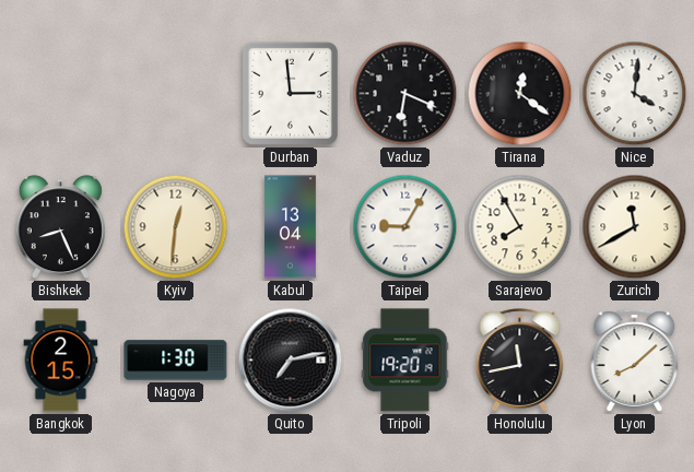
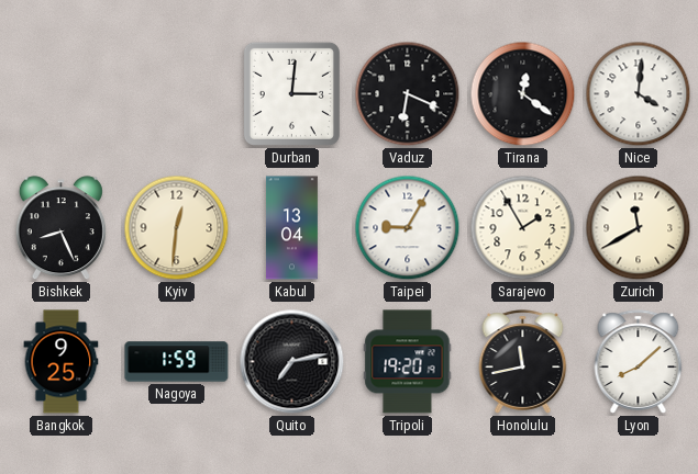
Durban: 2:59 -> 3:01
Sarajevo: 7:55 -> 1:55
Bangkok: 2:15 -> 9:25
Nagoya: 1:30 -> 1:59
